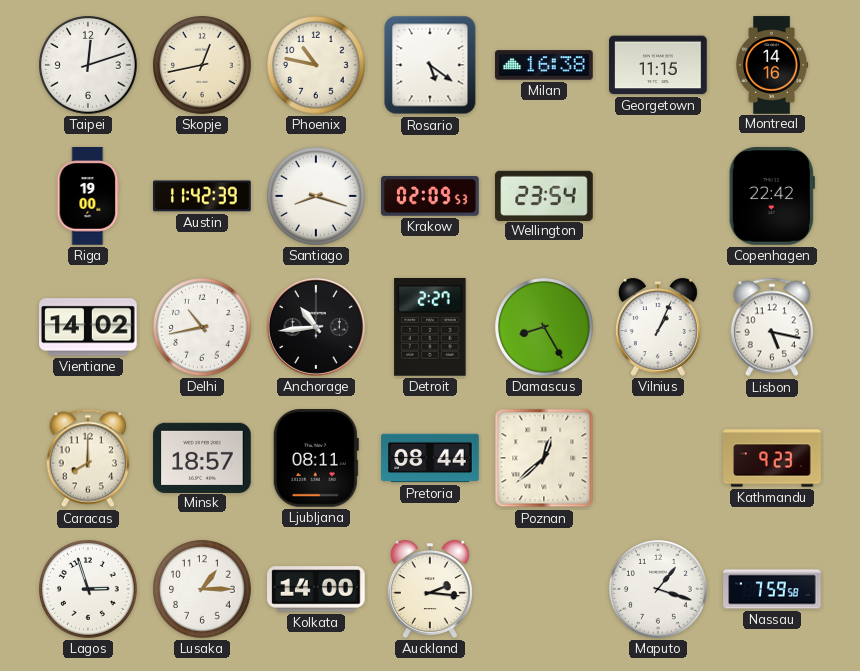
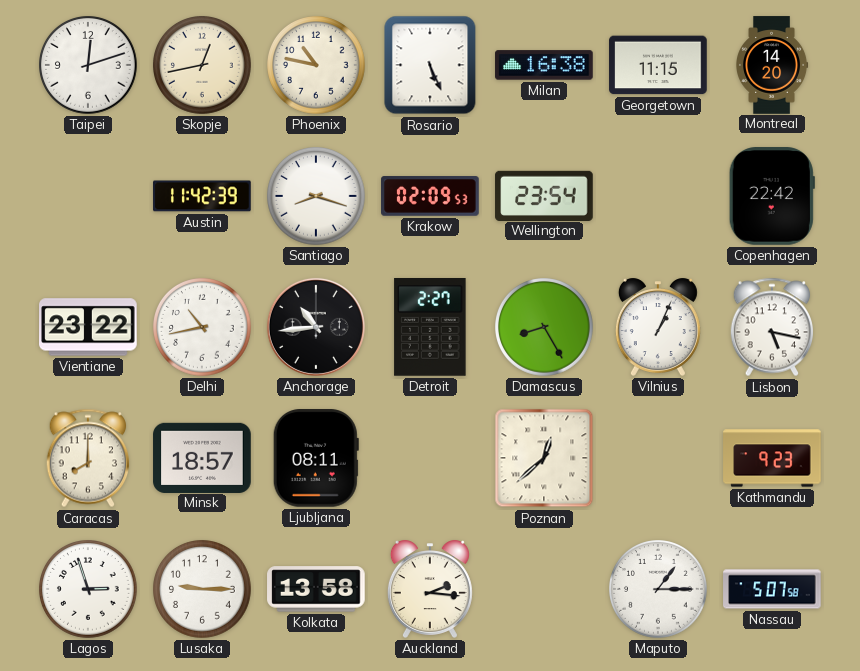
Rosario: 5:21 -> 5:26
Montreal: 14:16 -> 14:20
Riga: 19:00 -> none
Vientiane: 14:02 -> 23:22
Pretoria: 08:44 -> none
Lusaka: 1:15 -> 9:15
Kolkata: 14:00 -> 13:58
Maputo: 1:18 -> 1:15
Nassau: 7:59 -> 5:07
